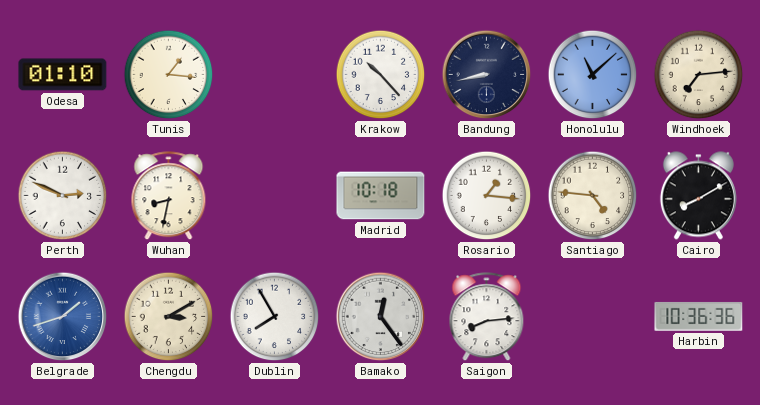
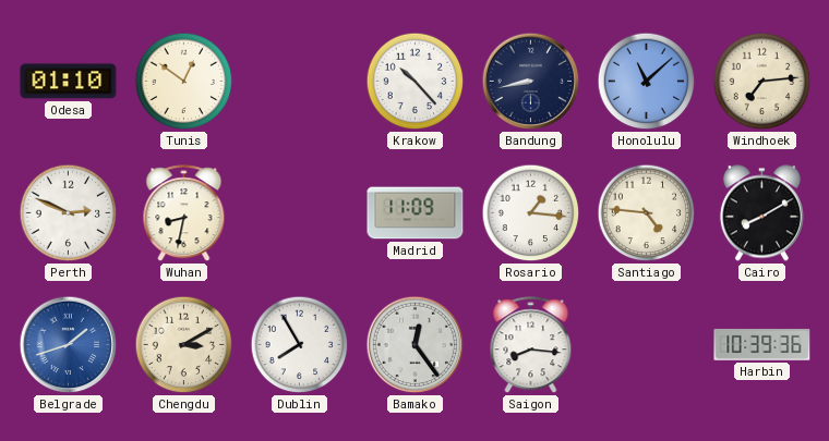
Tunis: 1:16 -> 12:51
Madrid: 10:18 -> 11:09
Saigon: 8:14 -> 8:16
Harbin: 10:36 -> 10:39
